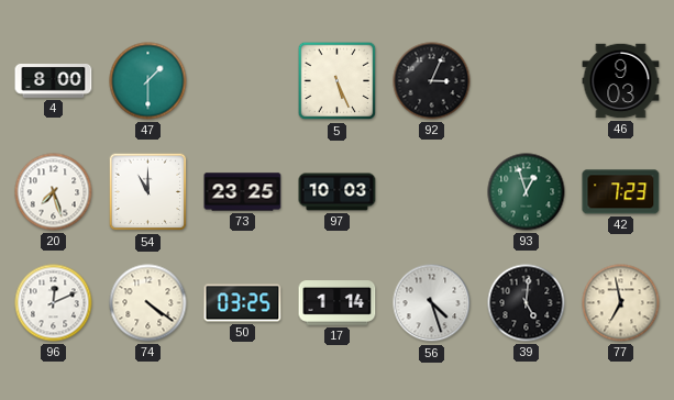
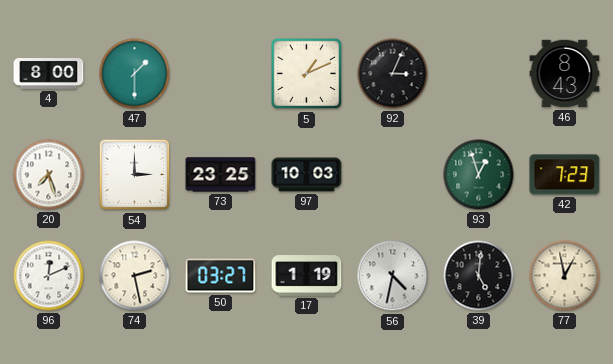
5: 5:26 -> 1:11
46: 9:03 -> 8:43
54: 11:00 -> 3:00
74: 4:21 -> 2:28
50: 03:25 -> 03:27
17: 1:14 -> 1:19
56: 4:27 -> 4:32
77: 6:58 -> 12:58
